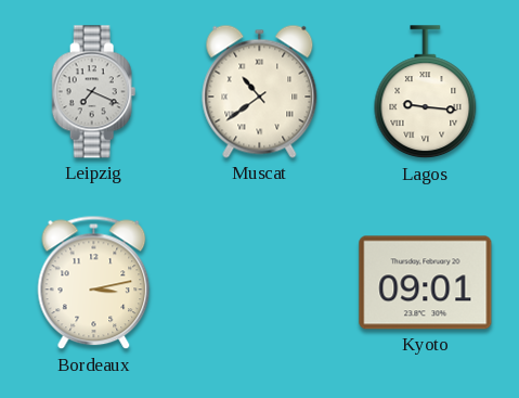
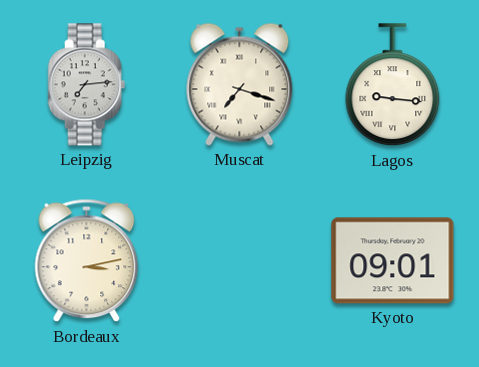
Leipzig: 7:19 -> 7:14
Muscat: 10:39 -> 7:18
